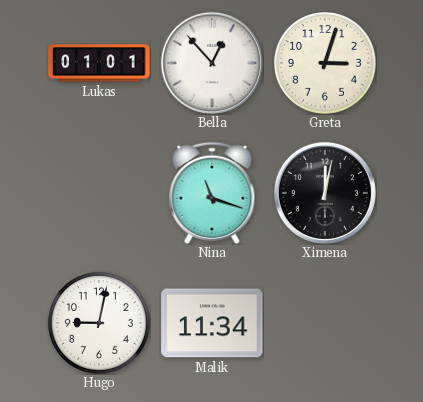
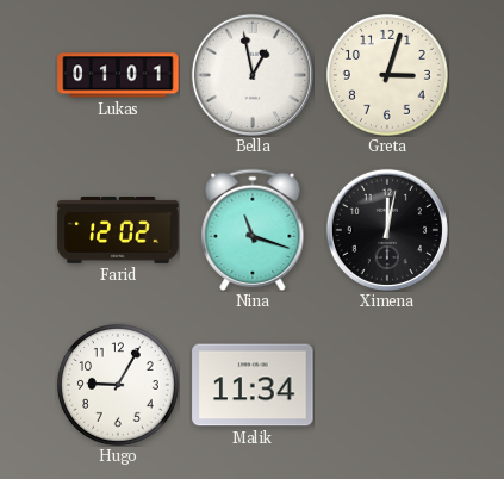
Bella: 12:53 -> 12:58
Farid: none -> 12:02
Hugo: 9:02 -> 9:05
